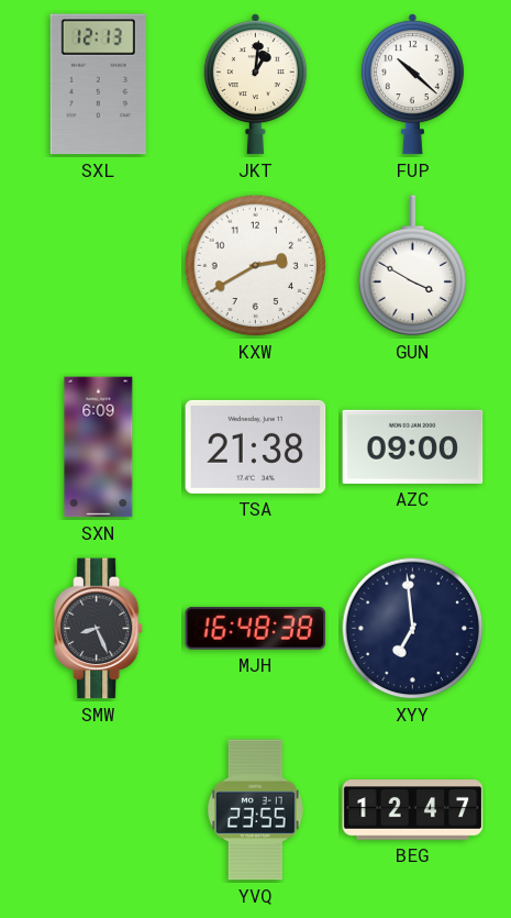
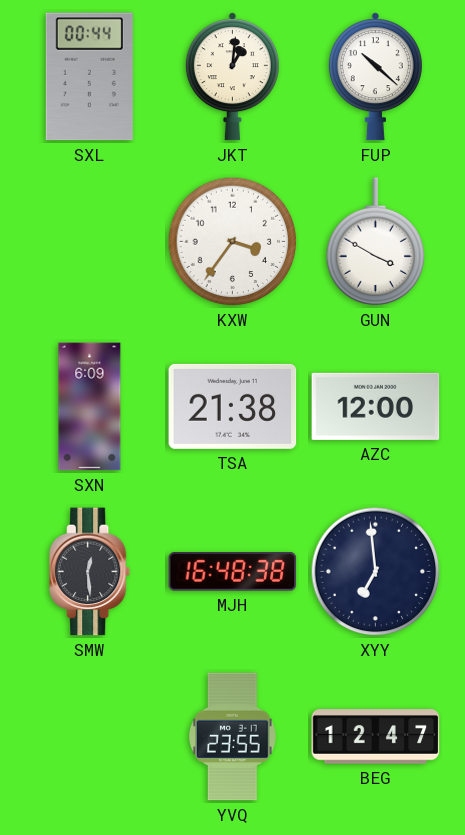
SXL: 12:13 -> 00:44
KXW: 2:40 -> 3:36
AZC: 09:00 -> 12:00
SMW: 8:26 -> 12:29
